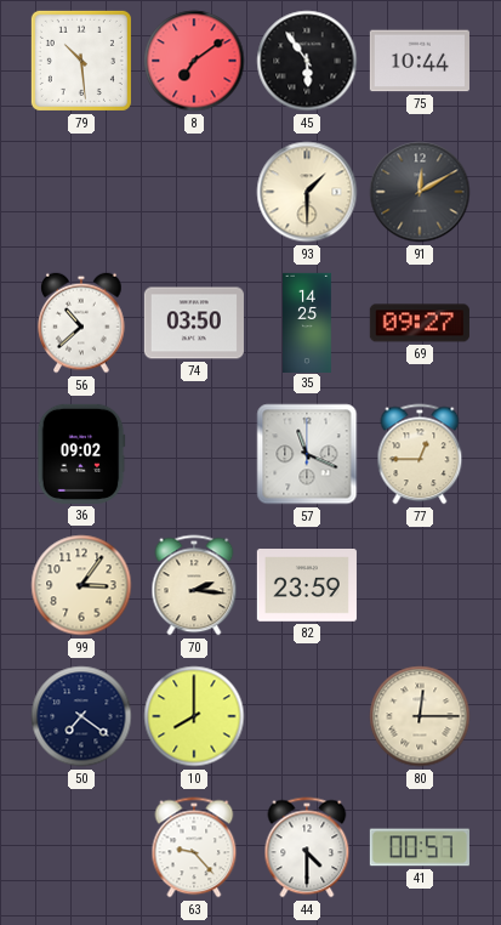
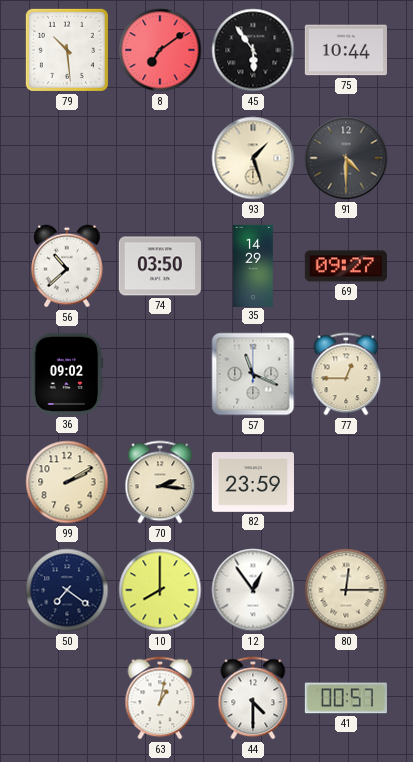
93: 1:30 -> 1:27
91: 12:10 -> 4:30
35: 14:25 -> 14:29
99: 3:06 -> 2:10
12: none -> 12:54
63: 9:23 -> 1:02
